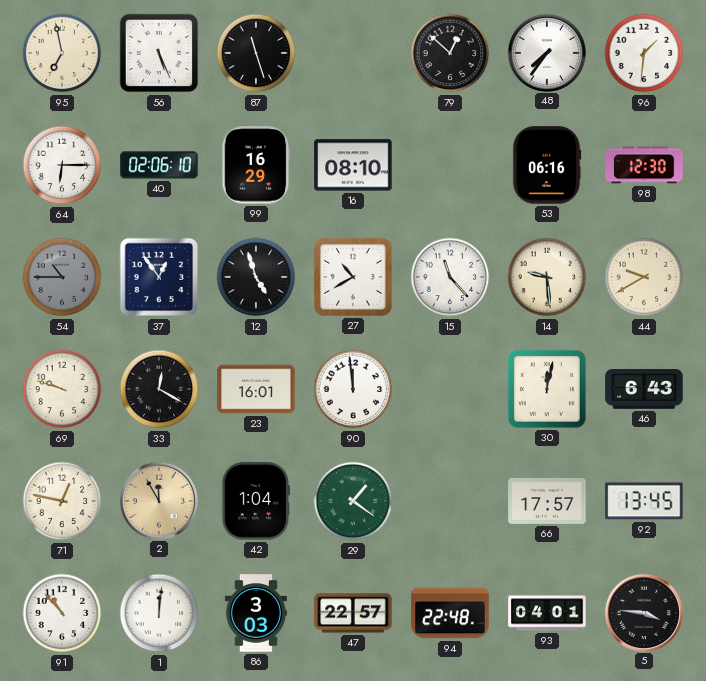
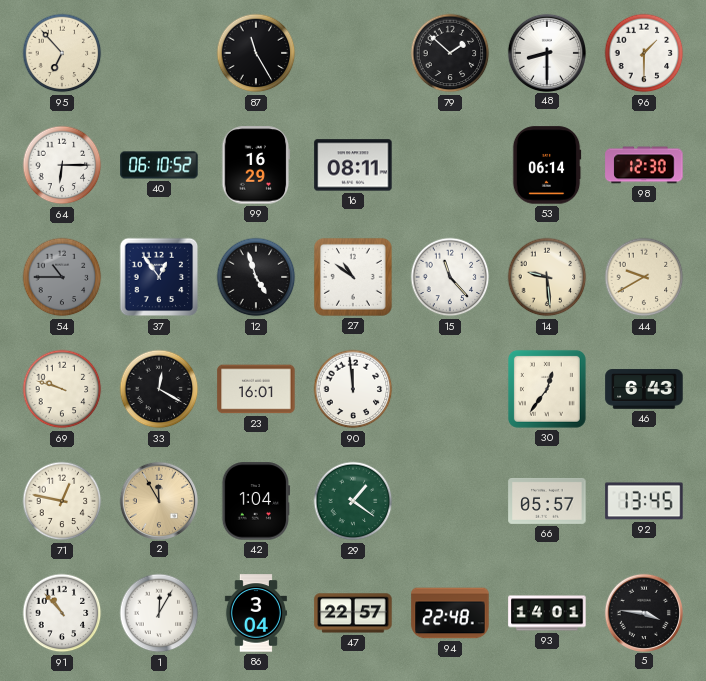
95: 6:58 -> 6:53
56: 5:26 -> none
87: 11:27 -> 11:25
79: 12:52 -> 1:52
48: 7:36 -> 8:30
96: 1:31 -> 1:30
40: 02:06 -> 06:10
16: 08:10 -> 08:11
53: 06:16 -> 06:14
27: 10:40 -> 10:51
30: 12:02 -> 12:36
66: 17:57 -> 05:57
1: 12:01 -> 12:05
86: 3:03 -> 3:04
93: 04:01 -> 14:01
